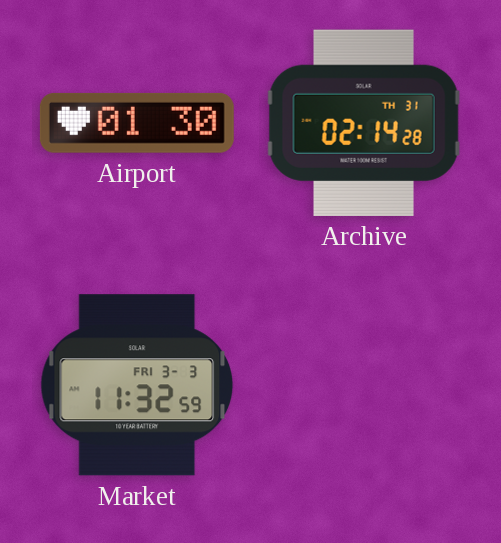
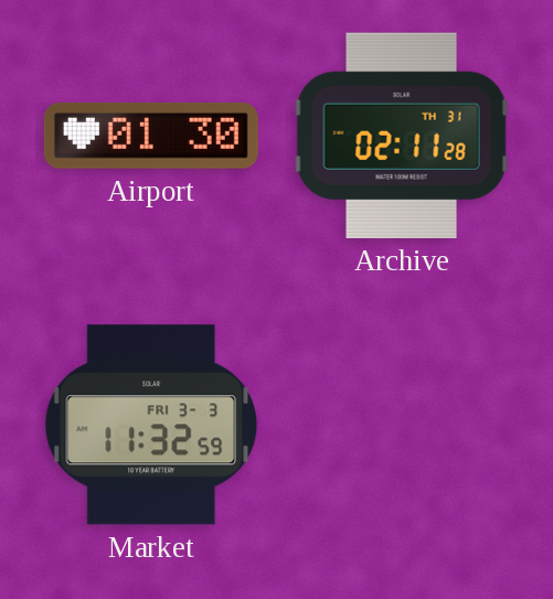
Archive: 02:14 -> 02:11
